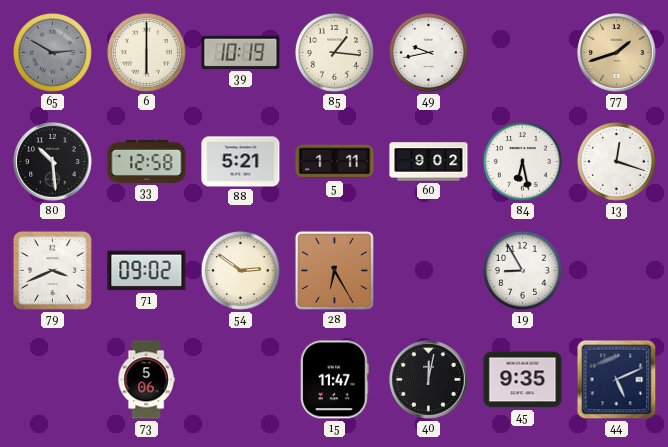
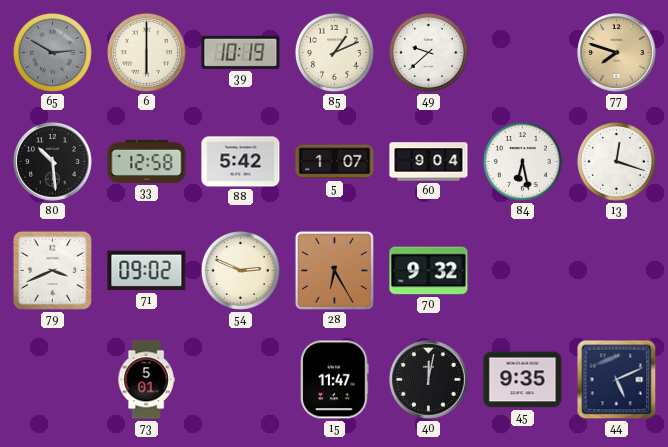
85: 1:16 -> 1:11
49: 9:43 -> 9:38
77: 1:42 -> 7:48
88: 5:21 -> 5:42
5: 1:11 -> 1:07
60: 9:02 -> 9:04
54: 2:51 -> 2:49
70: none -> 9:32
19: 8:55 -> none
73: 5:06 -> 5:01
